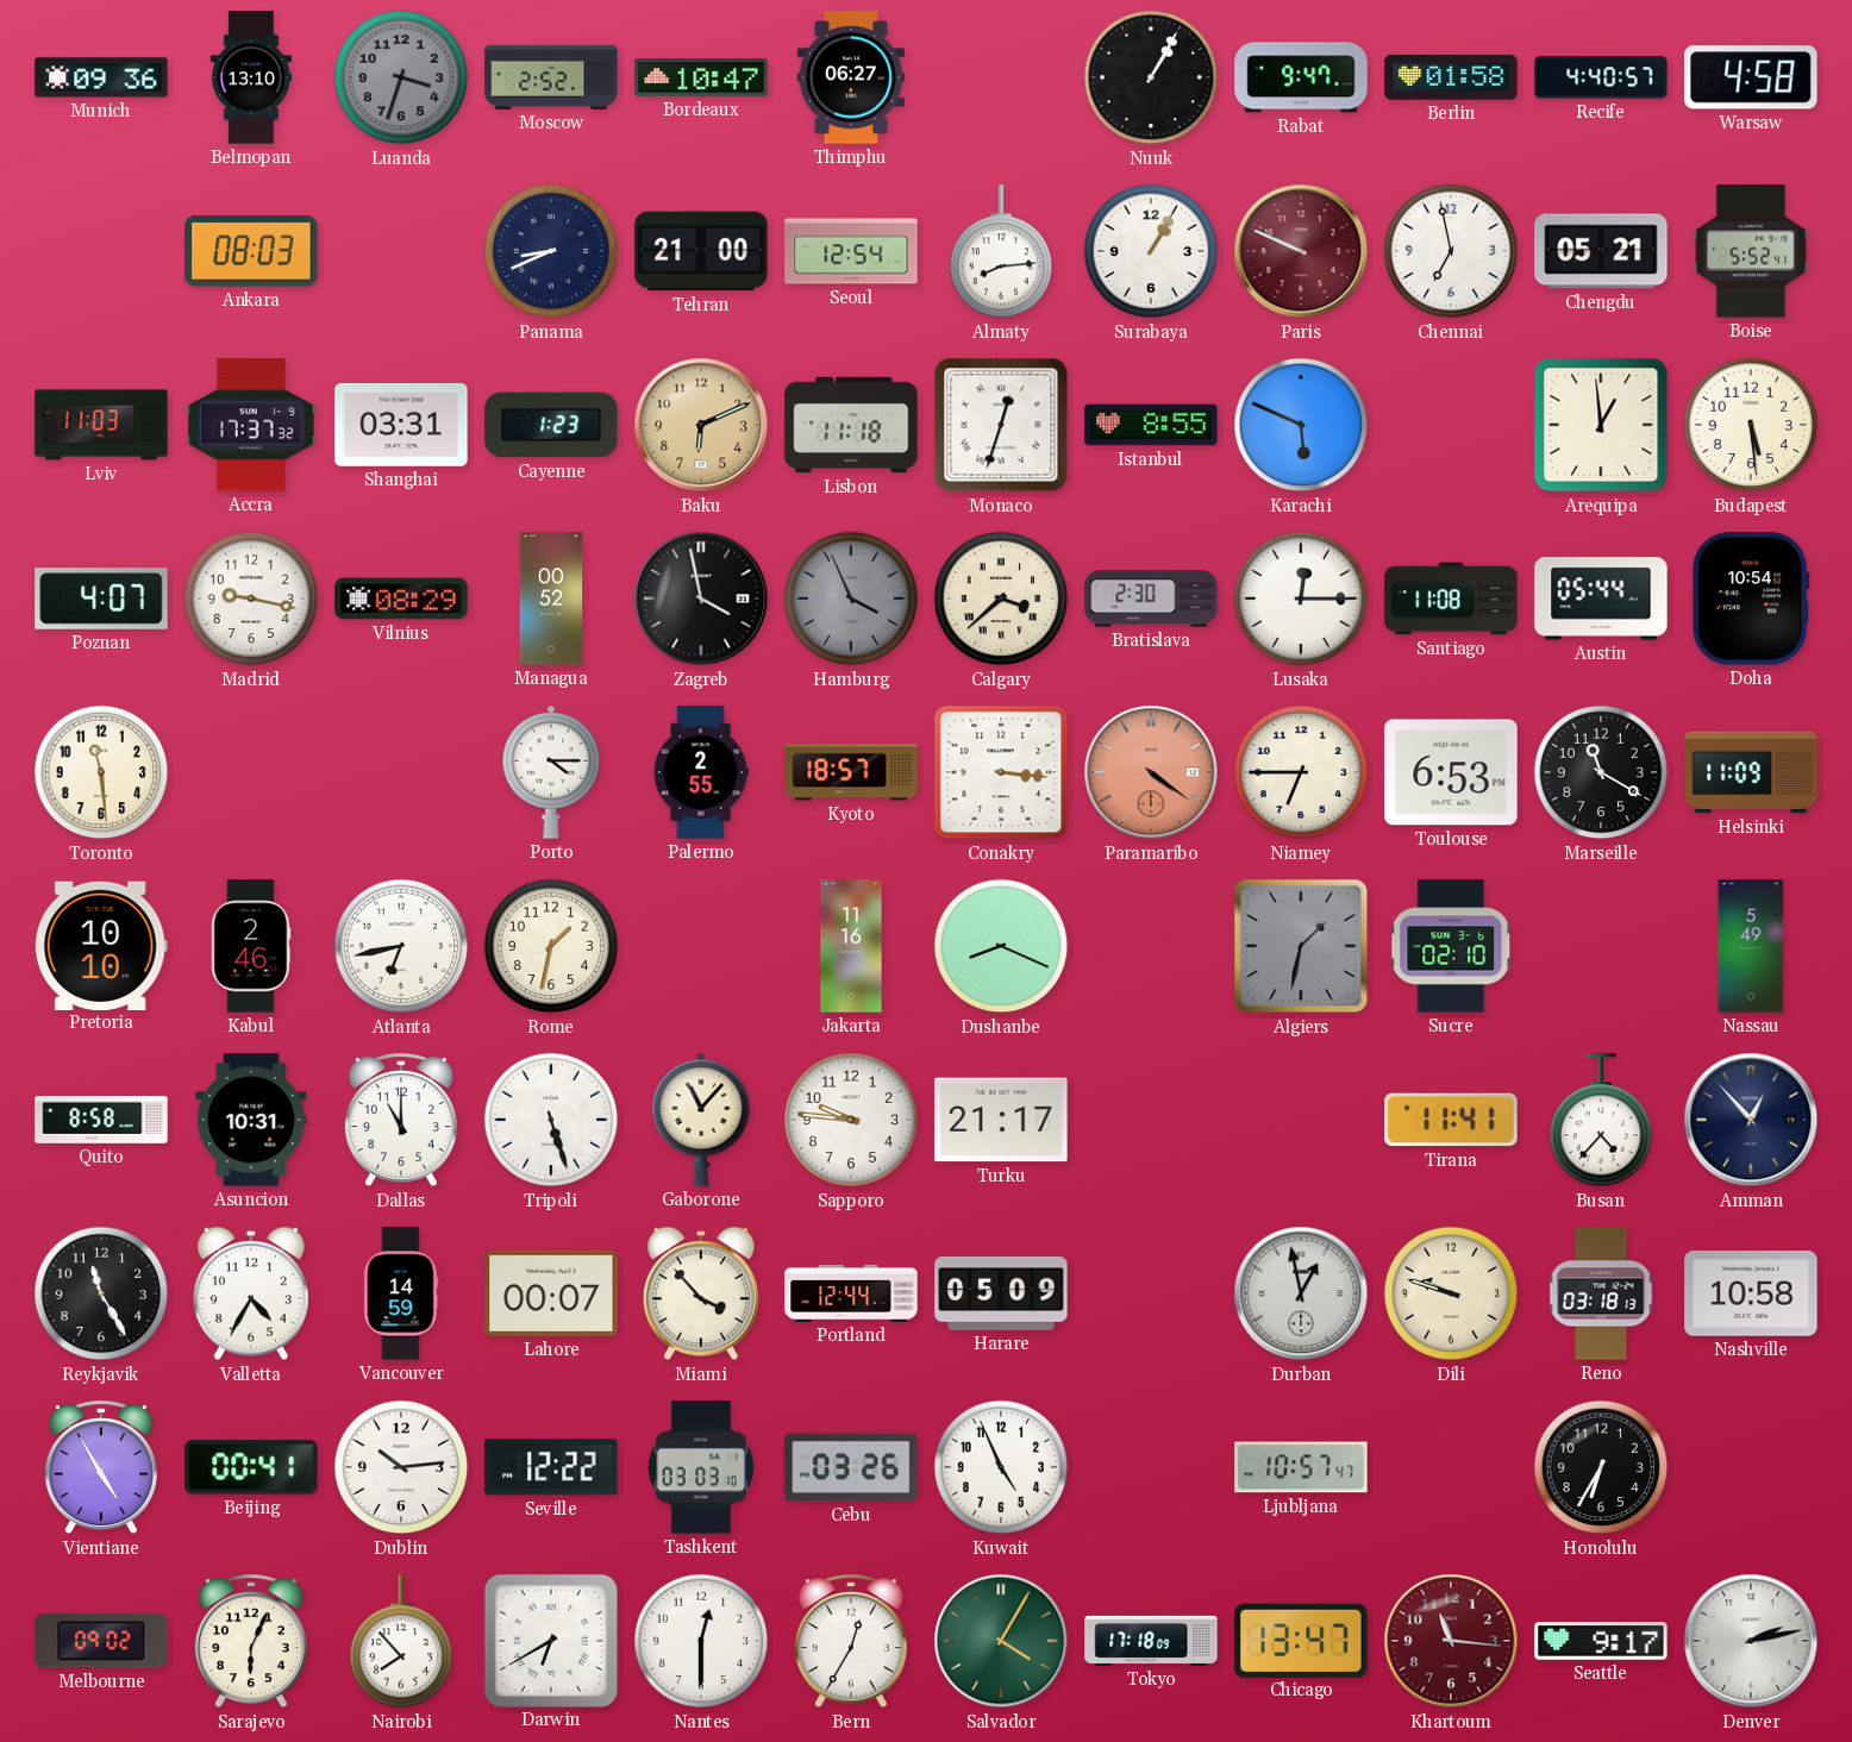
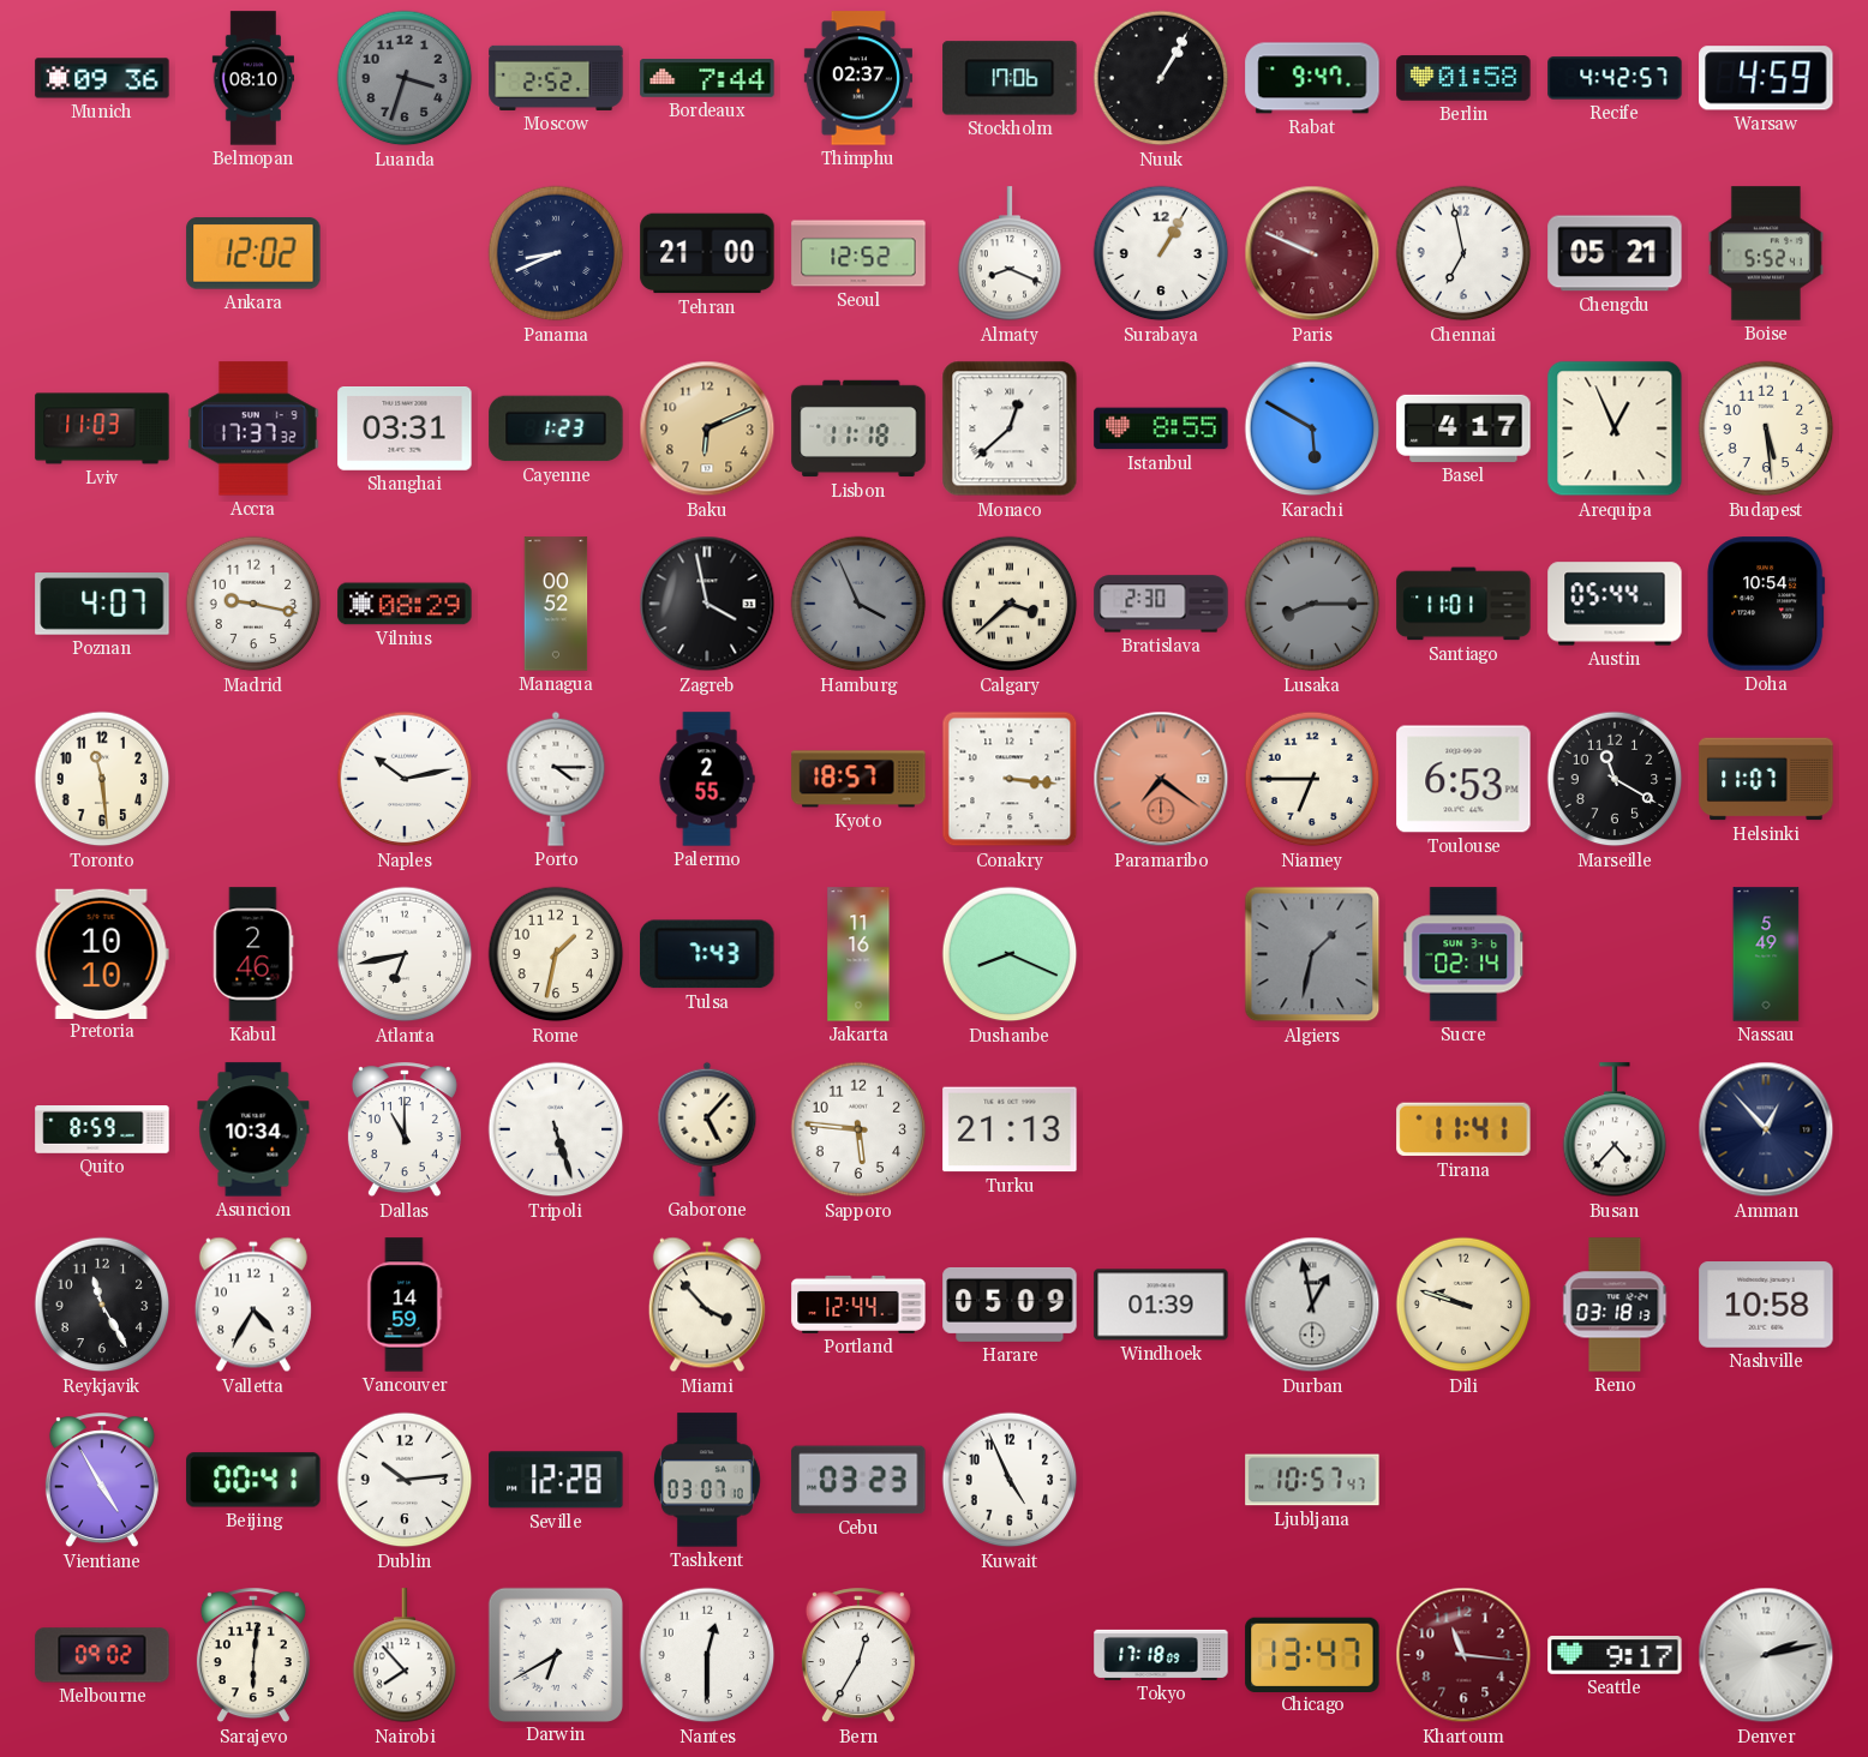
Belmopan: 13:10 -> 08:10
Bordeaux: 10:47 -> 7:44
Thimphu: 06:27 -> 02:37
Stockholm: none -> 17:06
Recife: 4:40 -> 4:42
Warsaw: 4:58 -> 4:59
Ankara: 08:03 -> 12:02
Seoul: 12:54 -> 12:52
Almaty: 8:14 -> 8:19
Monaco: 12:33 -> 12:38
Karachi: 5:49 -> 5:50
Basel: none -> 4:17
Arequipa: 12:59 -> 12:56
Lusaka: 12:15 -> 8:15
Lusaka dial: white -> grey
Santiago: 11:08 -> 11:01
Naples: none -> 10:13
Paramaribo: 4:21 -> 7:21
Helsinki: 11:09 -> 11:07
Tulsa: none -> 7:43
Sucre: 02:10 -> 02:14
Quito: 8:58 -> 8:59
Asuncion: 10:31 -> 10:34
Gaborone: 11:07 -> 5:07
Sapporo: 9:46 -> 5:46
Turku: 21:17 -> 21:13
Lahore: 00:07 -> none
Windhoek: none -> 01:39
Seville: 12:22 -> 12:28
Tashkent: 03:03 -> 03:07
Cebu: 03:26 -> 03:23
Honolulu: 6:35 -> none
Sarajevo: 6:04 -> 6:01
Salvador: 4:05 -> none
